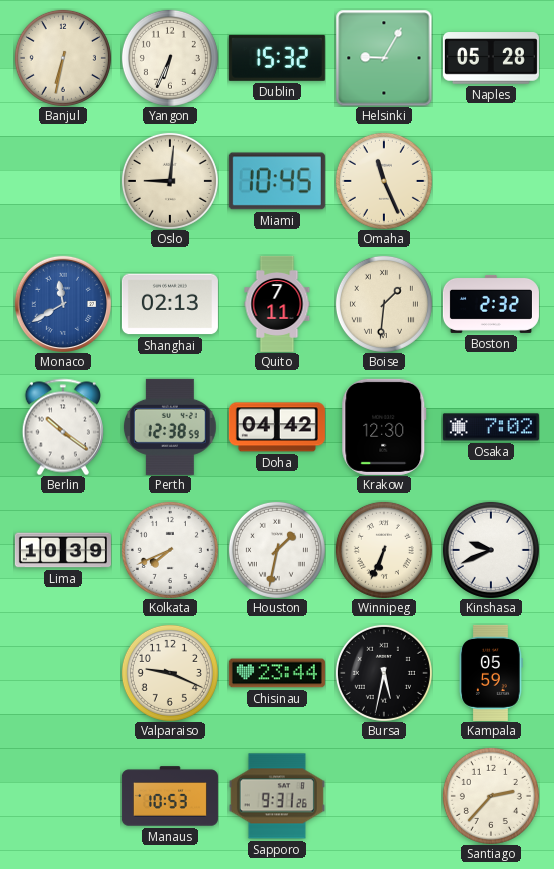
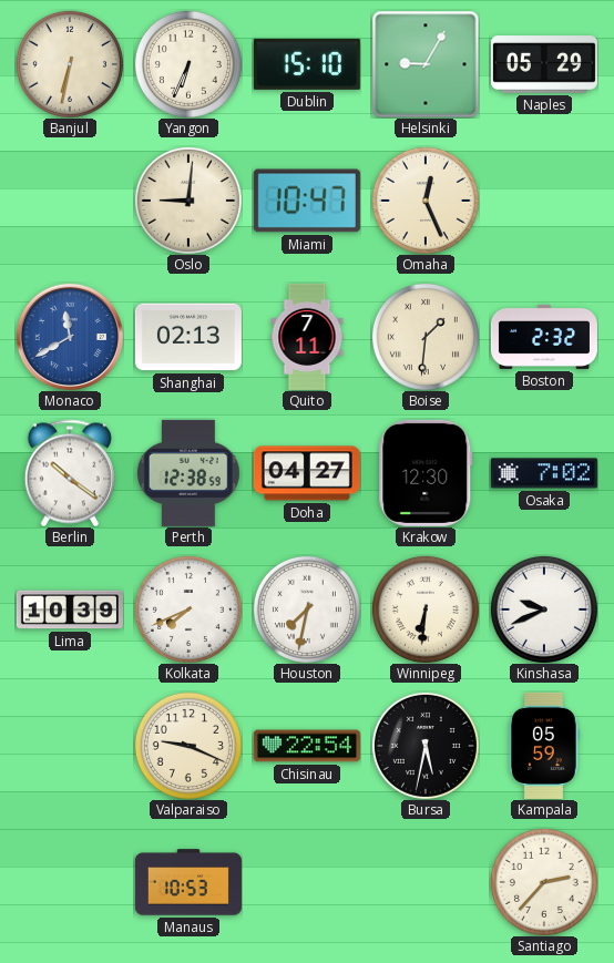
Dublin: 15:32 -> 15:10
Naples: 05:28 -> 05:29
Miami: 10:45 -> 10:47
Omaha: 11:26 -> 12:26
Doha: 04:42 -> 04:27
Houston: 1:32 -> 7:32
Winnipeg: 6:34 -> 6:31
Chisinau: 23:44 -> 22:54
Sapporo: 9:31 -> none
